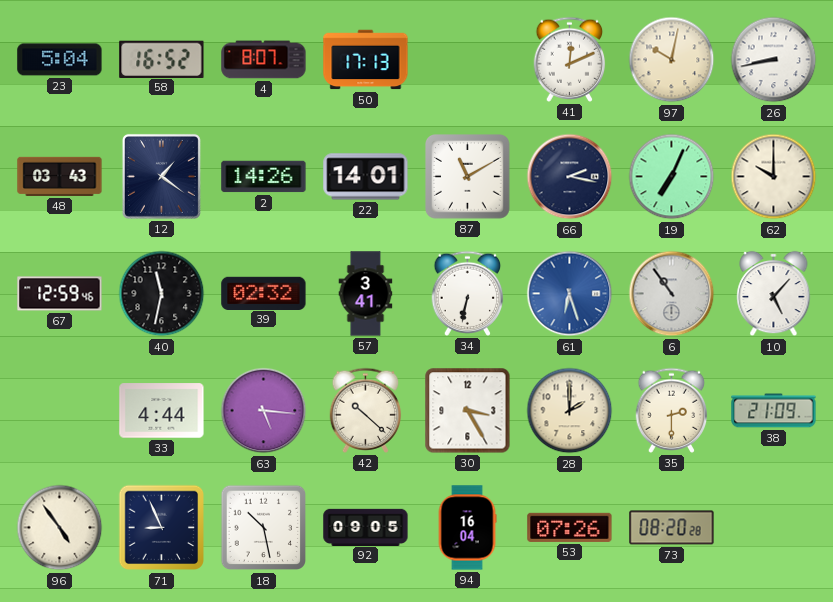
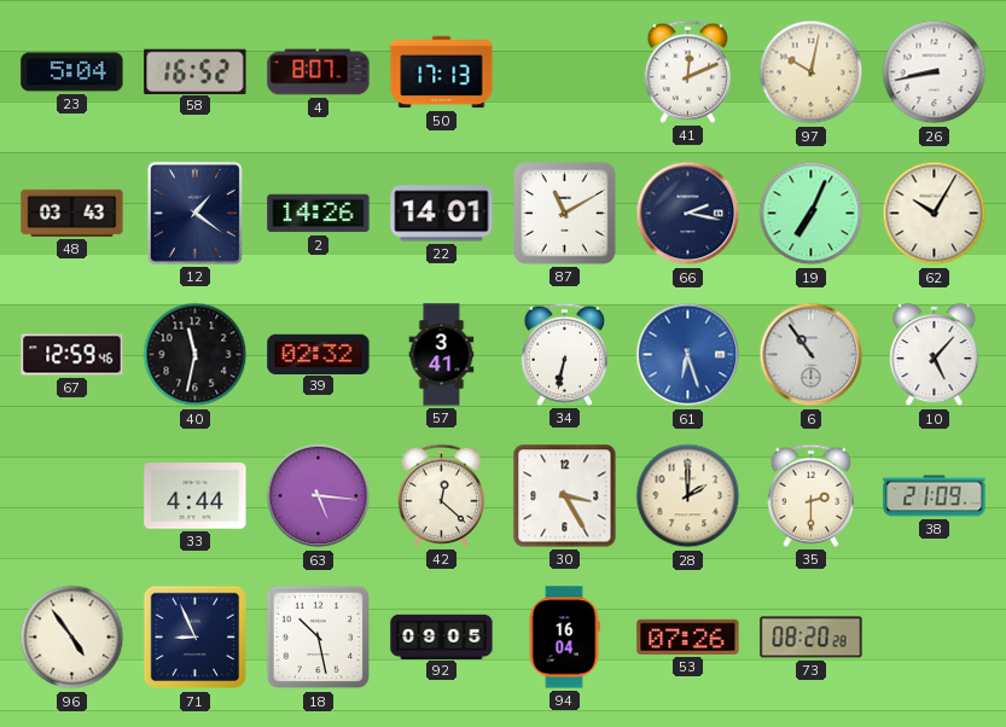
62: 10:00 -> 10:05
42: 10:22 -> 12:22
